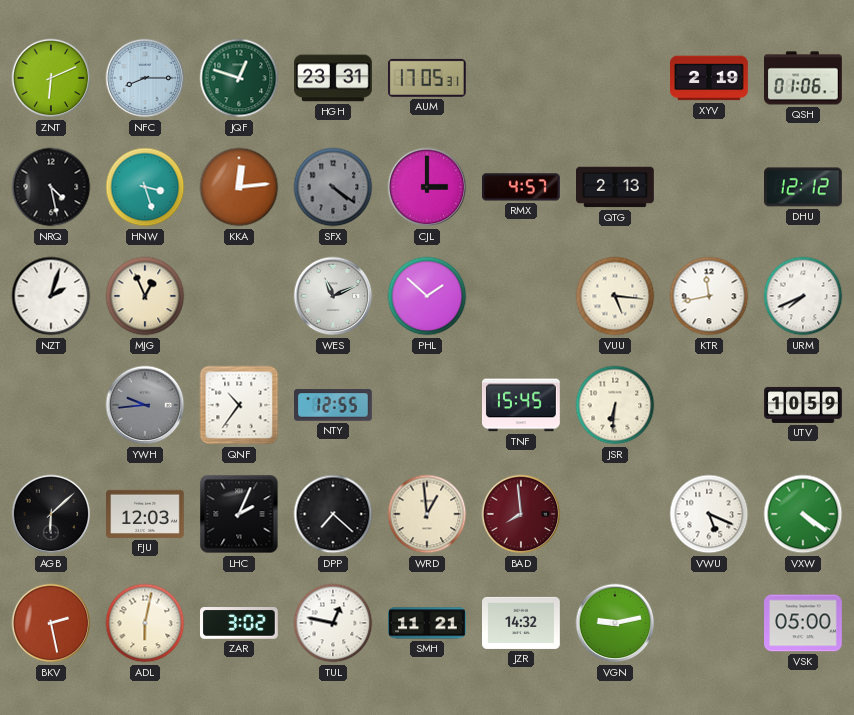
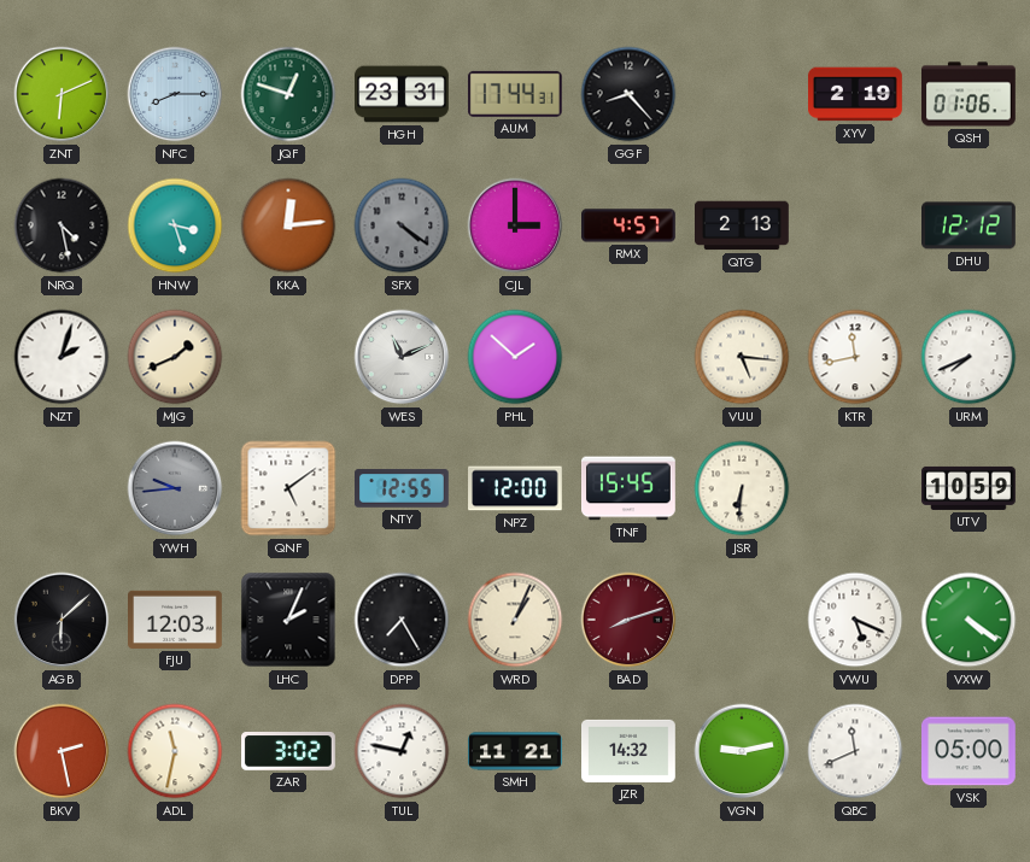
AUM: 17:05 -> 17:44
GGF: none -> 8:23
MJG: 12:56 -> 1:41
QNF: 10:36 -> 5:09
NPZ: none -> 12:00
DPP: 7:22 -> 7:25
WRD: 12:59 -> 1:04
BAD: 7:59 -> 8:12
ADL: 6:02 -> 11:32
QBC: none -> 11:41
